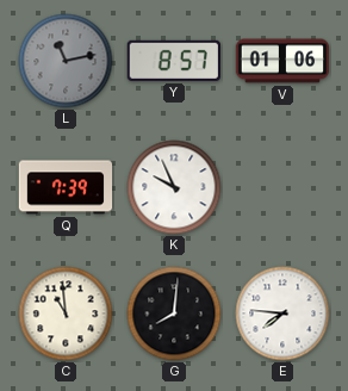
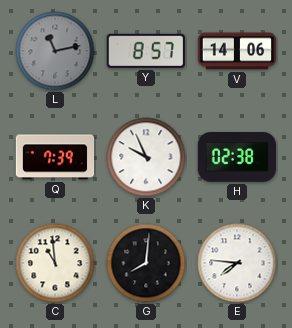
V: 01:06 -> 14:06
H: none -> 02:38
